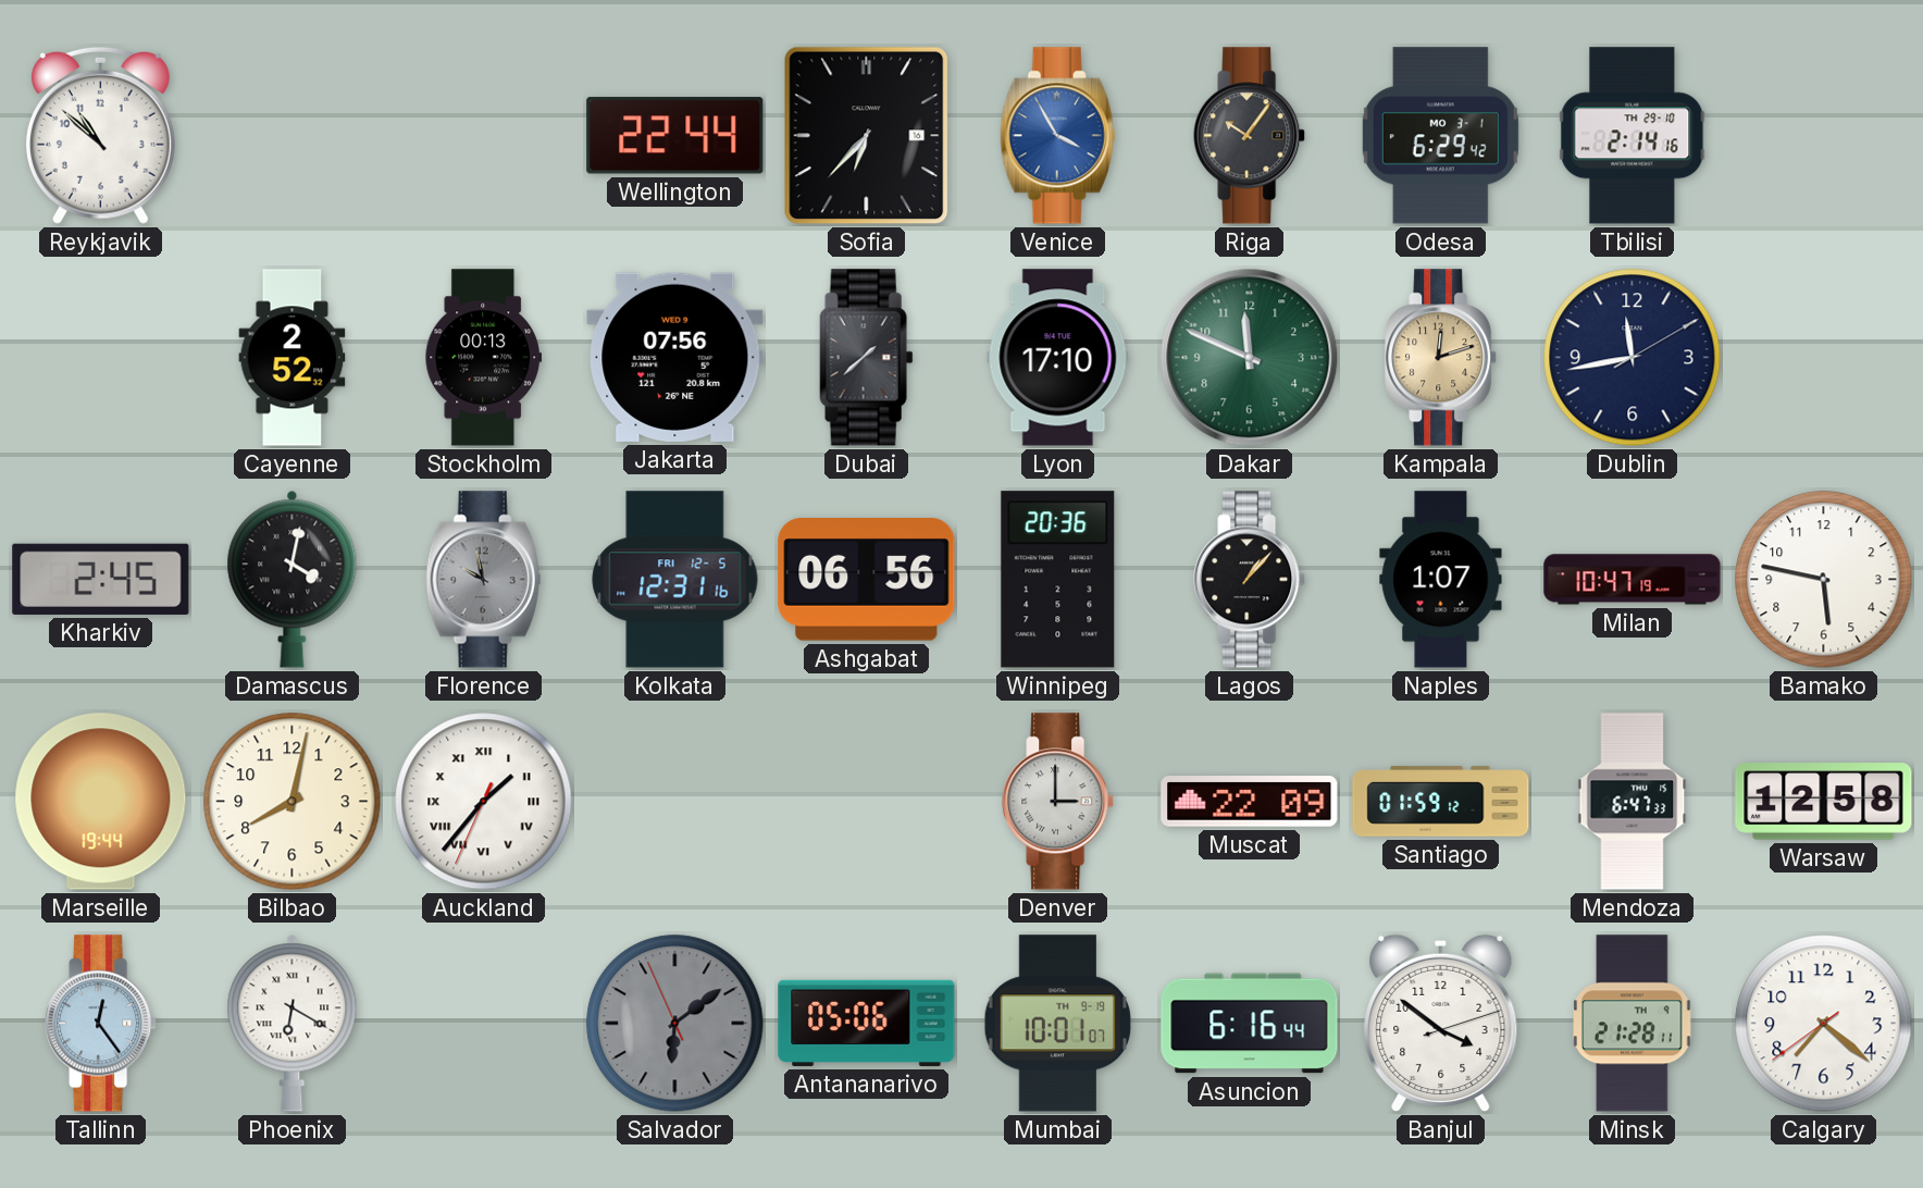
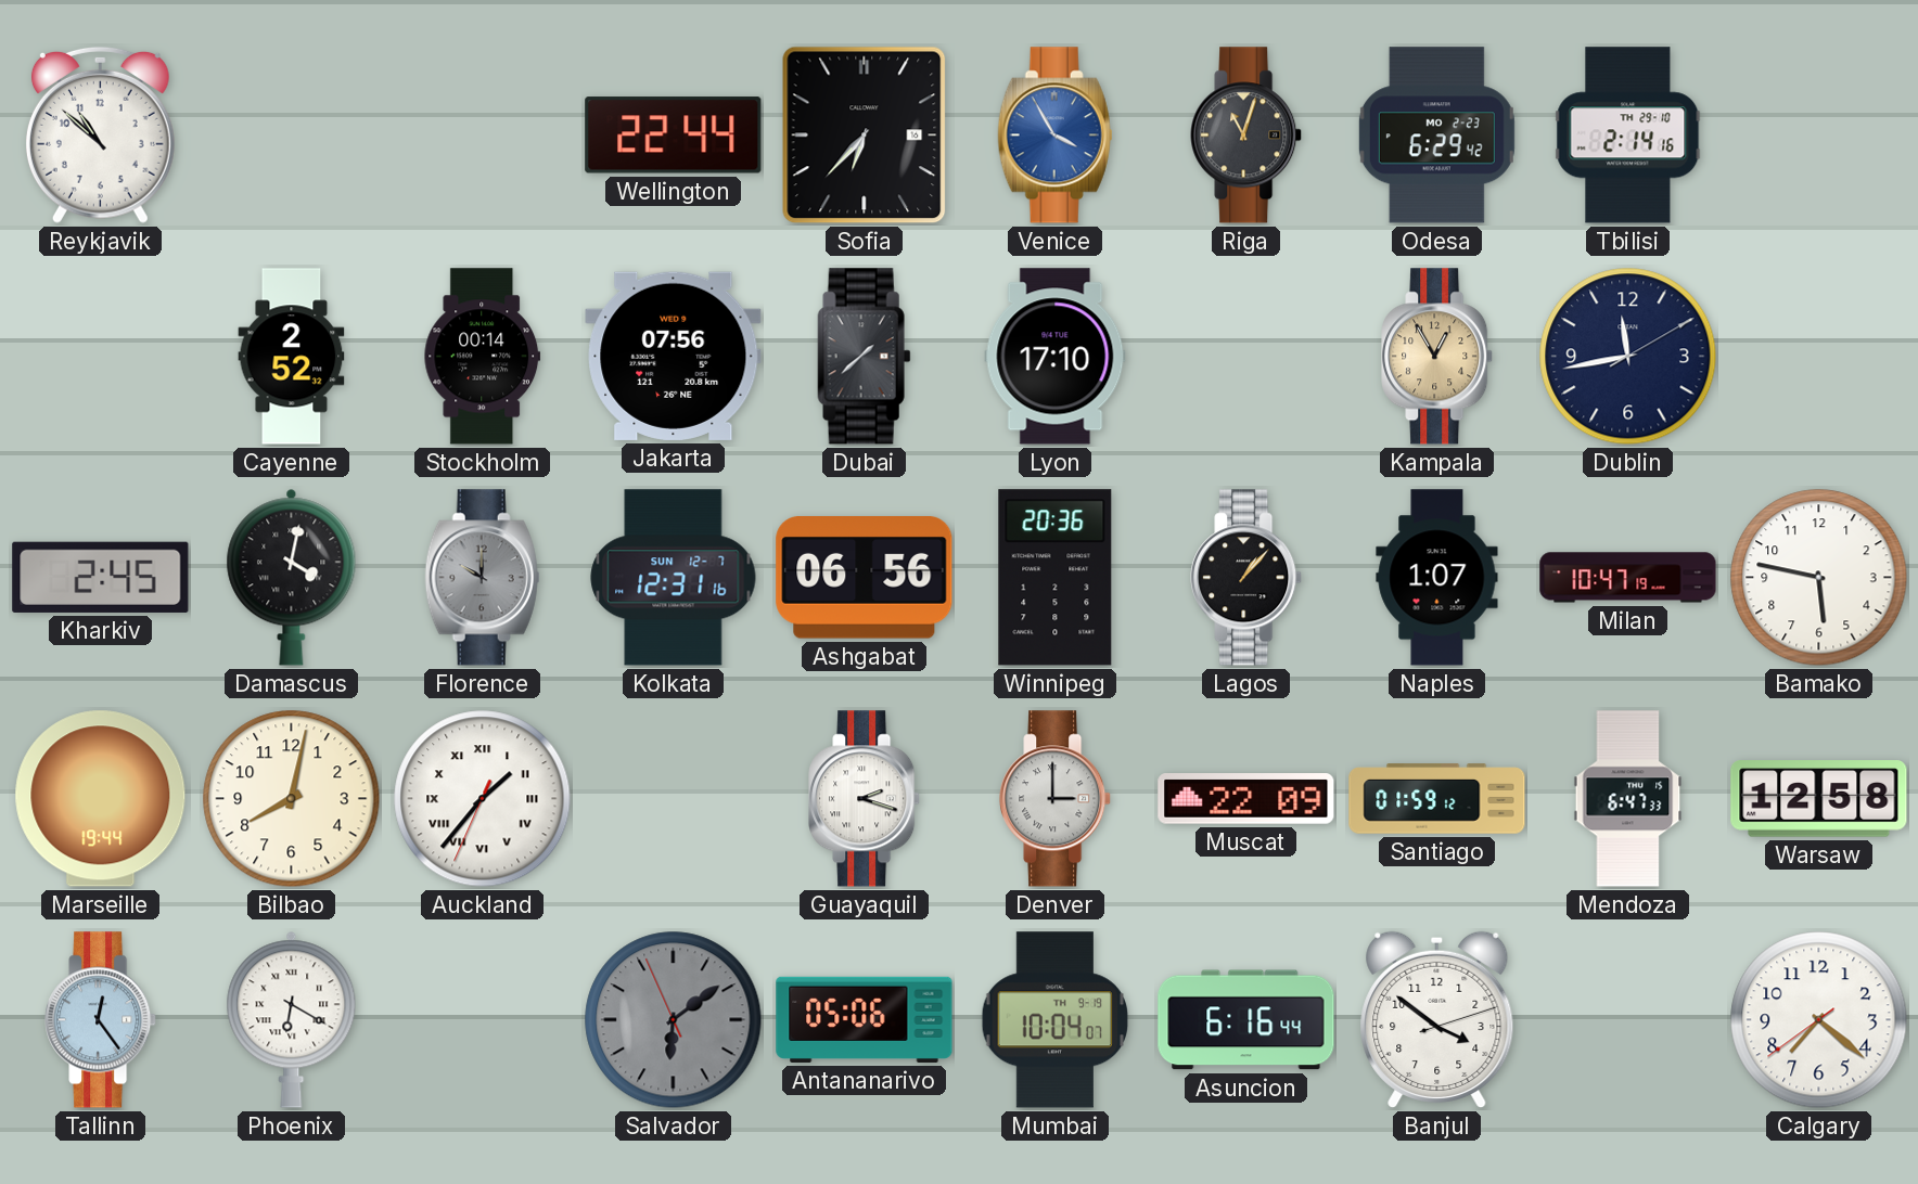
Riga: 10:06 -> 11:03
Odesa date: MO 3-1 -> MO 2-23
Stockholm: 00:13 -> 00:14
Dakar: 11:49 -> none
Kampala: 12:12 -> 12:55
Florence: 9:58 -> 10:00
Kolkata date: FRI 12-5 -> SUN 12-7
Guayaquil: none -> 2:18
Mumbai: 10:01 -> 10:04
Minsk: 21:28 -> none
